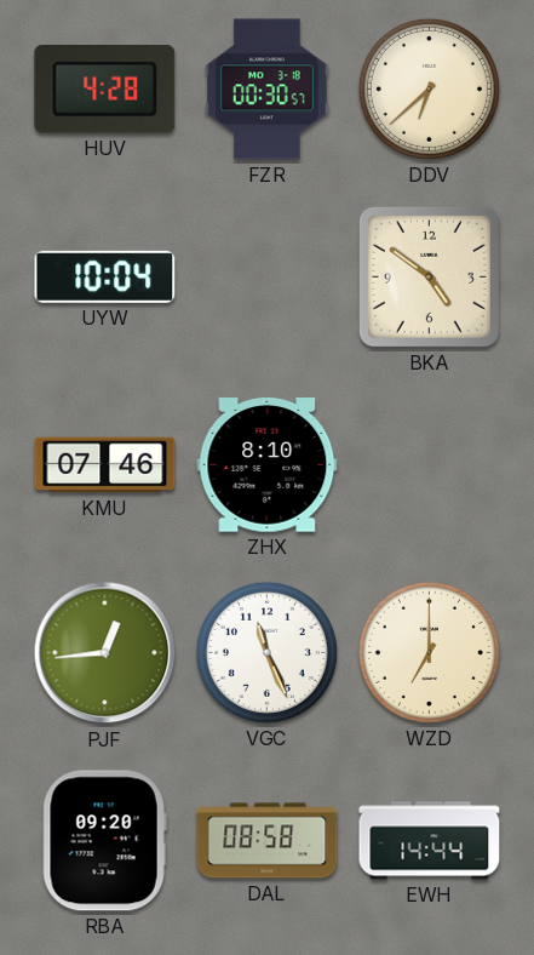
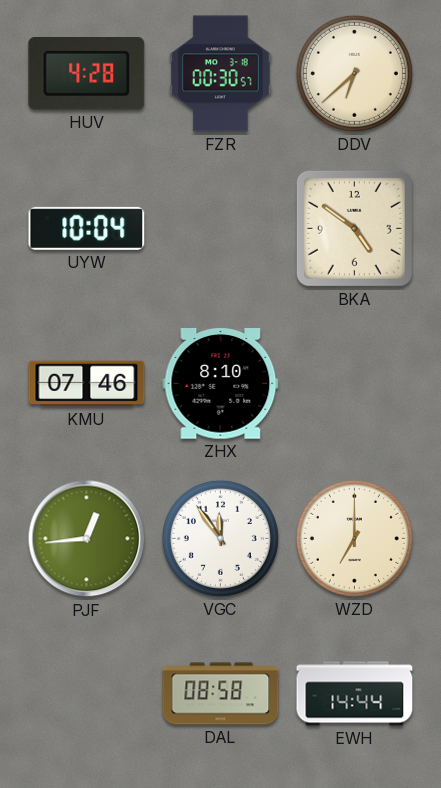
VGC: 11:26 -> 11:54
RBA: 09:20 -> none
